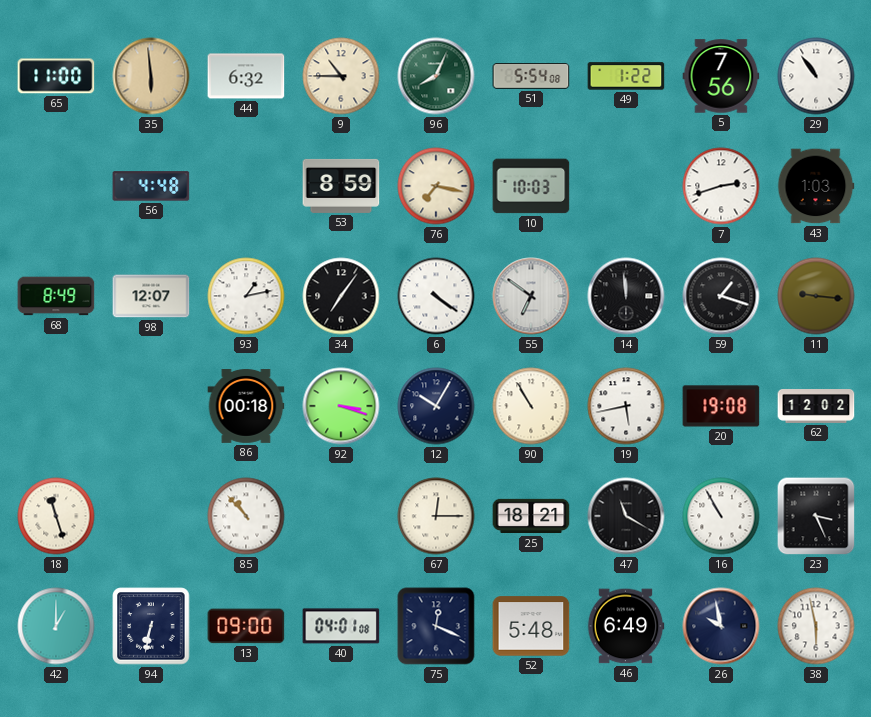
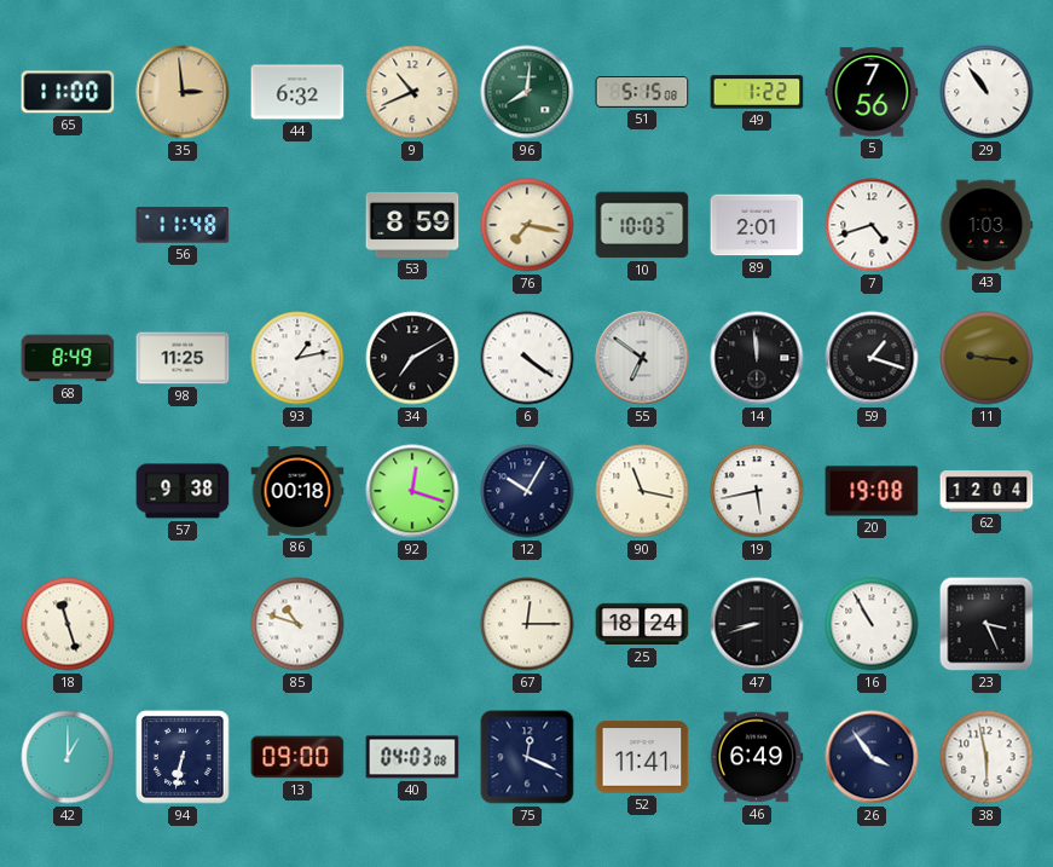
35: 5:59 -> 2:59
9: 10:45 -> 10:41
96: 8:04 -> 8:01
51: 5:54 -> 5:15
56: 4:48 -> 11:48
89: none -> 2:01
7: 2:42 -> 4:42
98: 12:07 -> 11:25
34: 7:06 -> 7:10
57: none -> 9:38
92: 3:18 -> 12:18
90: 10:55 -> 11:17
62: 12:02 -> 12:04
85: 10:53 -> 10:48
25: 18:21 -> 18:24
47: 11:20 -> 8:42
40: 04:01 -> 04:03
52: 5:48 -> 11:41
26: 9:58 -> 3:54
